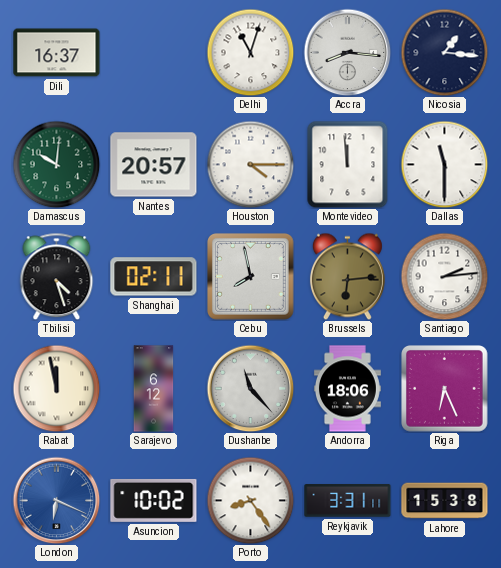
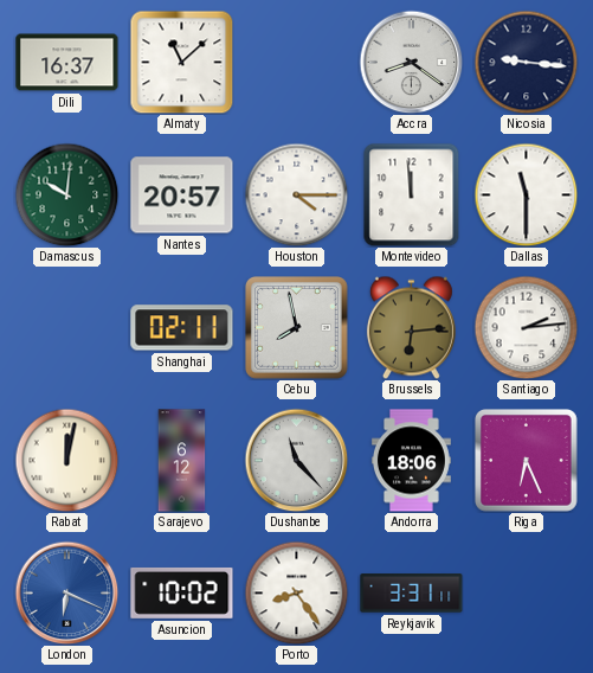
Almaty: none -> 11:08
Delhi: 11:03 -> none
Accra: 8:16 -> 8:21
Nicosia: 1:16 -> 9:16
Tbilisi: 4:27 -> none
Rabat: 11:58 -> 12:02
Lahore: 15:38 -> none
